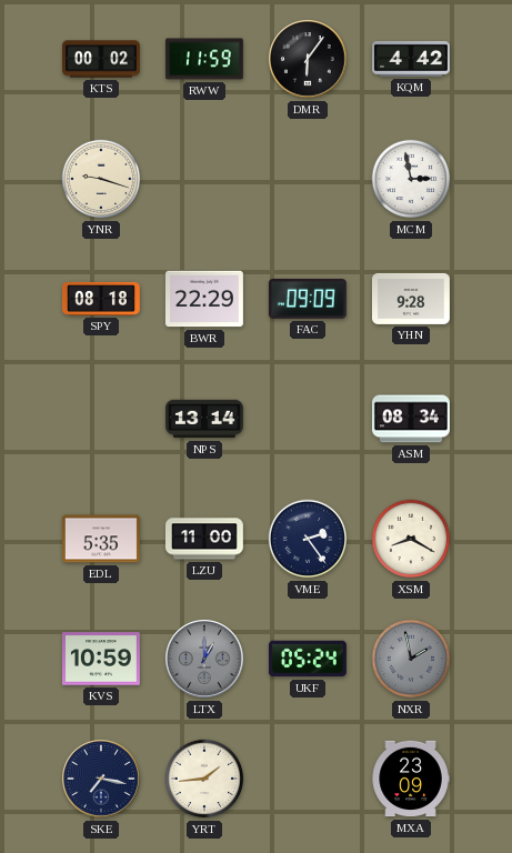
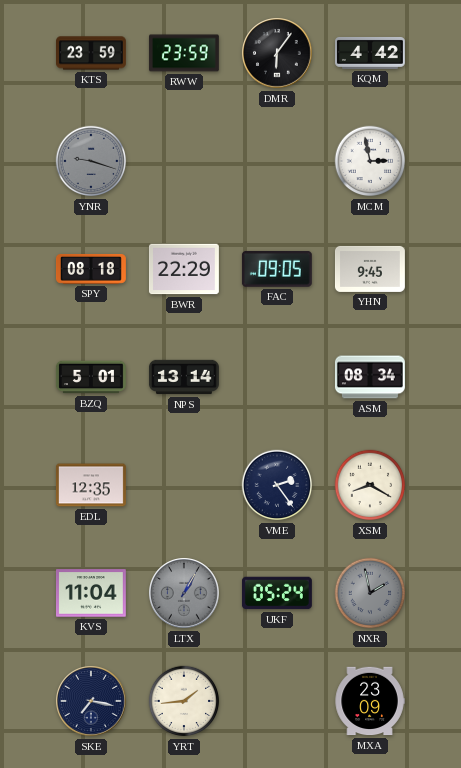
KTS: 00:02 -> 23:59
RWW: 11:59 -> 23:59
YNR dial: cream -> grey
FAC: 09:09 -> 09:05
YHN: 9:28 -> 9:45
BZQ: none -> 5:01
EDL: 5:35 -> 12:35
LZU: 11:00 -> none
KVS: 10:59 -> 11:04
LTX: 1:00 -> 1:05
